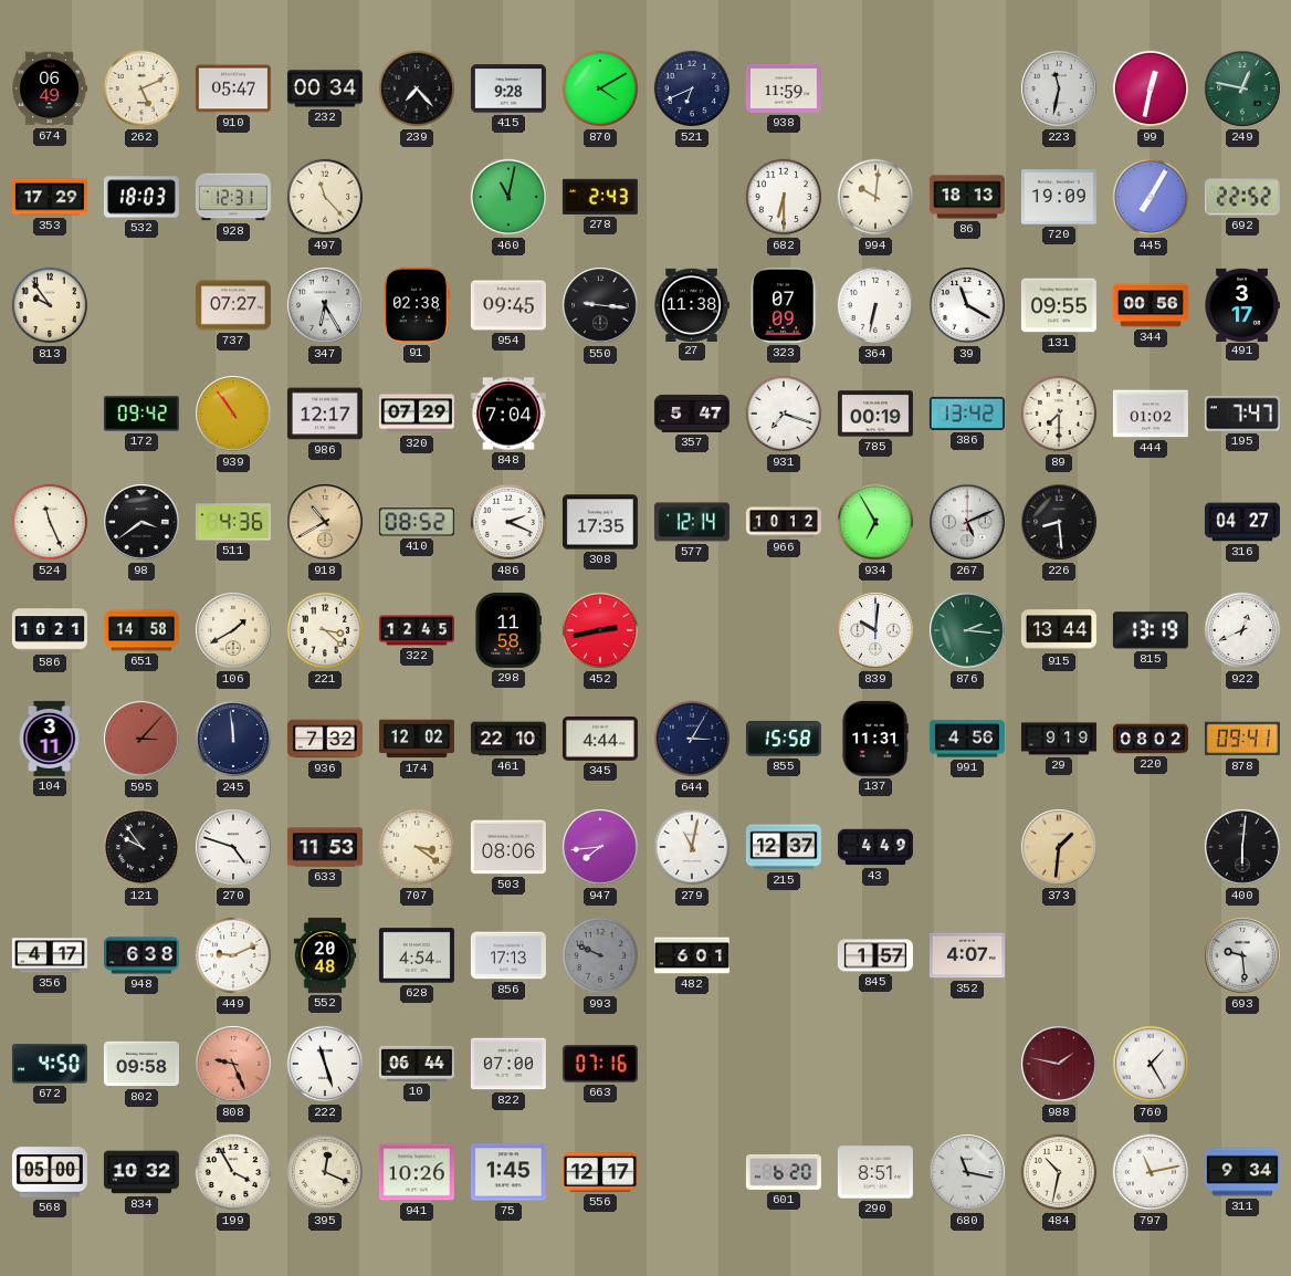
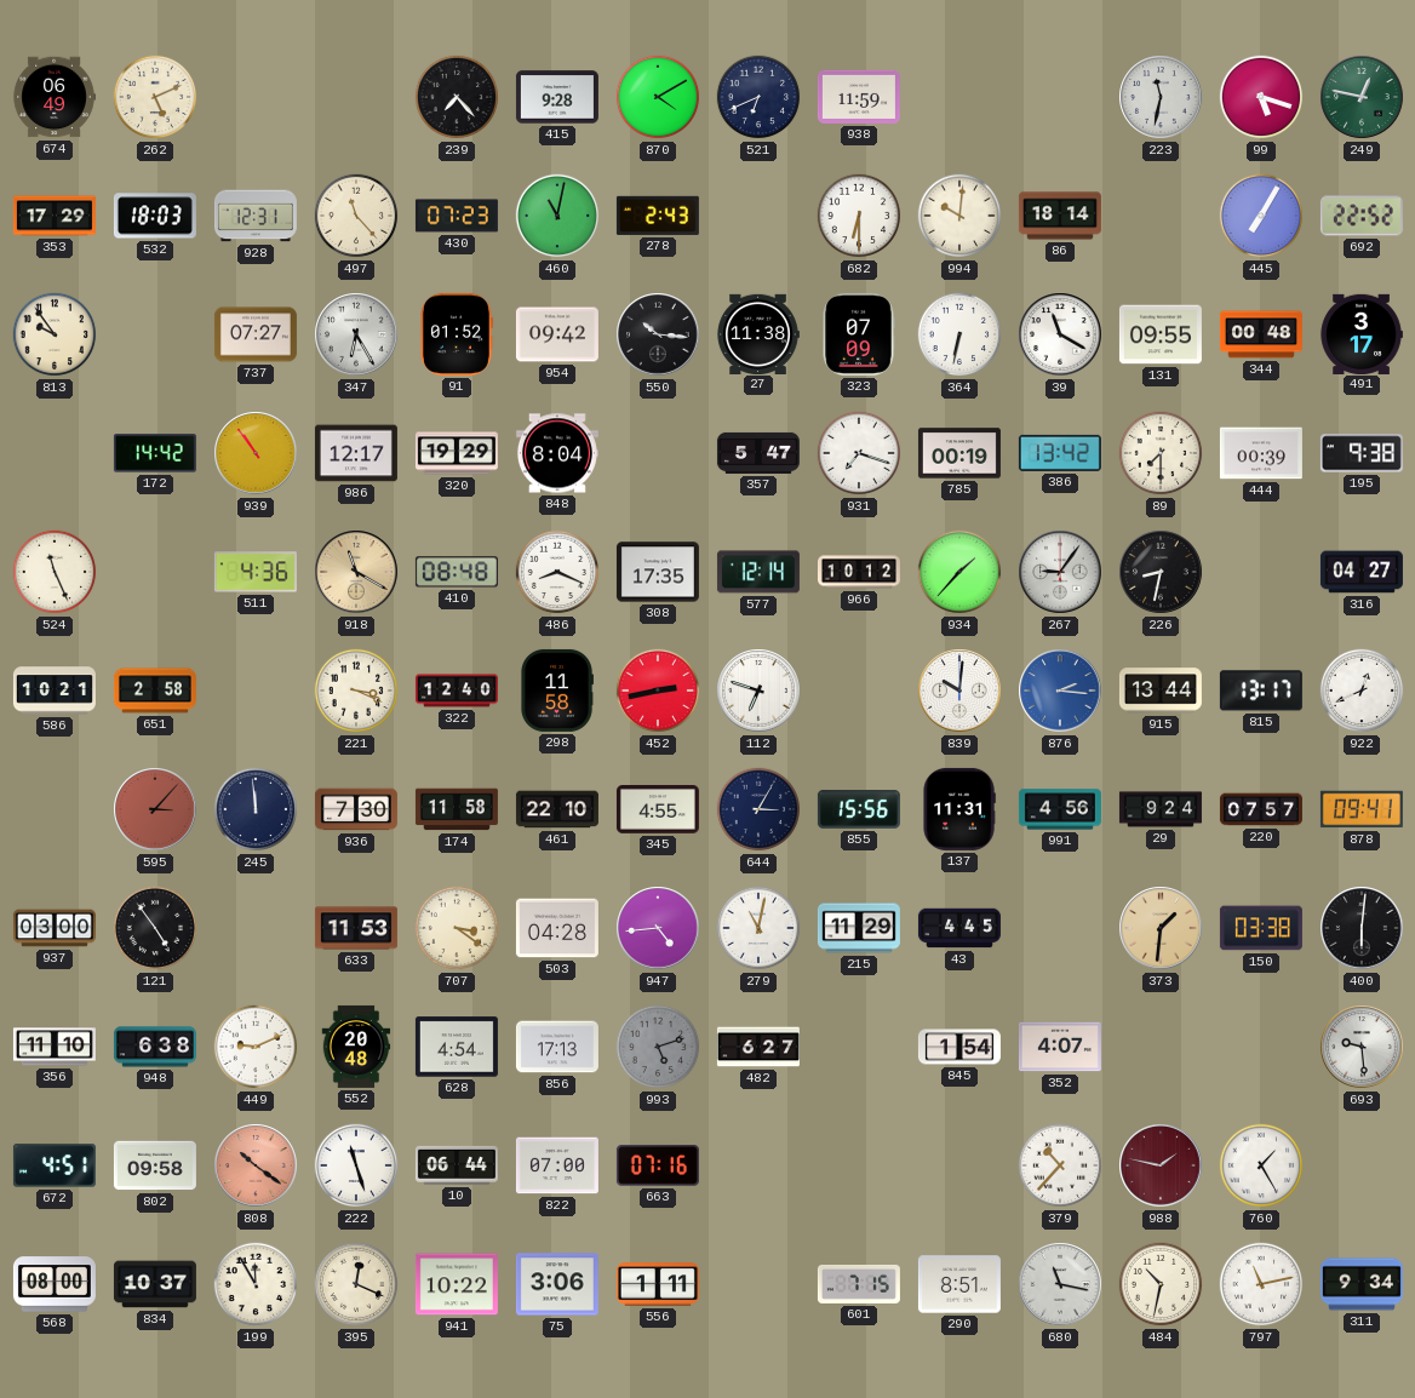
910: 05:47 -> none
232: 00:34 -> none
99: 12:32 -> 5:18
430: none -> 07:23
86: 18:13 -> 18:14
720: 19:09 -> none
91: 02:38 -> 01:52
954: 09:45 -> 09:42
550: 9:16 -> 10:16
344: 00:56 -> 00:48
172: 09:42 -> 14:42
320: 07:29 -> 19:29
848: 7:04 -> 8:04
444: 01:02 -> 00:39
195: 7:47 -> 9:38
98: 3:39 -> none
918: 10:40 -> 11:20
410: 08:52 -> 08:48
486: 2:19 -> 8:19
934: 6:55 -> 1:37
267: 5:11 -> 9:06
226: 8:29 -> 8:32
651: 14:58 -> 2:58
106: 1:40 -> none
221: 3:22 -> 3:19
322: 12:45 -> 12:40
112: none -> 6:48
876 dial: green -> blue
815: 13:19 -> 13:17
104: 3:11 -> none
936: 7:32 -> 7:30
174: 12:02 -> 11:58
345: 4:44 -> 4:55
855: 15:58 -> 15:56
29: 9:19 -> 9:24
220: 08:02 -> 07:57
937: none -> 03:00
121: 9:54 -> 4:54
270: 4:48 -> none
503: 08:06 -> 04:28
947: 7:44 -> 4:44
215: 12:37 -> 11:29
43: 4:49 -> 4:45
150: none -> 03:38
356: 4:17 -> 11:10
993: 9:49 -> 5:12
482: 6:01 -> 6:27
845: 1:57 -> 1:54
672: 4:50 -> 4:51
808: 9:26 -> 10:21
379: none -> 10:37
568: 05:00 -> 08:00
834: 10:32 -> 10:37
199: 3:55 -> 11:55
941: 10:26 -> 10:22
75: 1:45 -> 3:06
556: 12:17 -> 1:11
601: 6:20 -> 7:15
